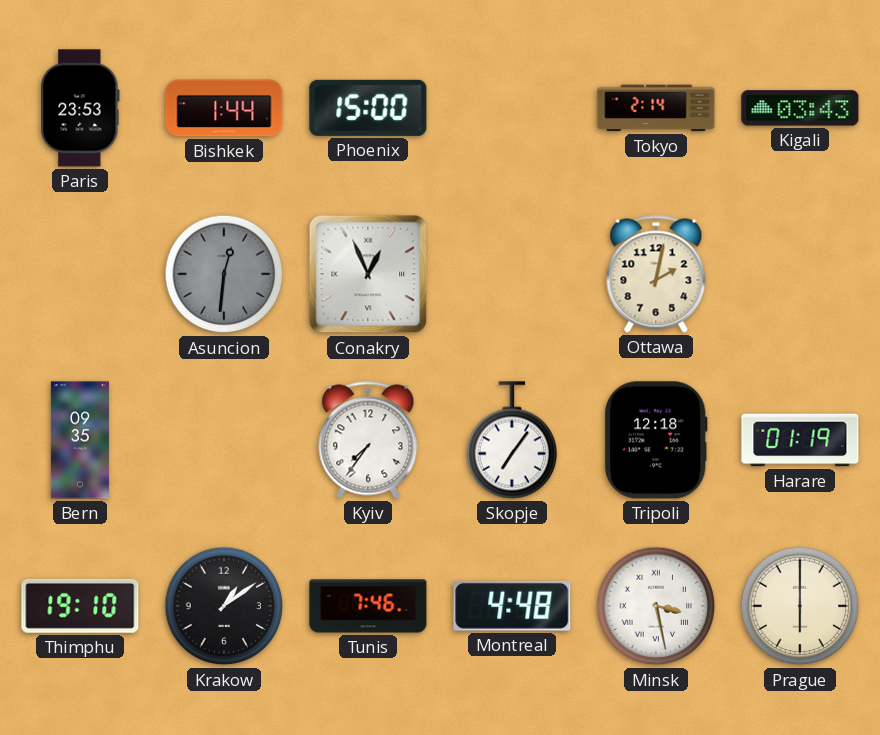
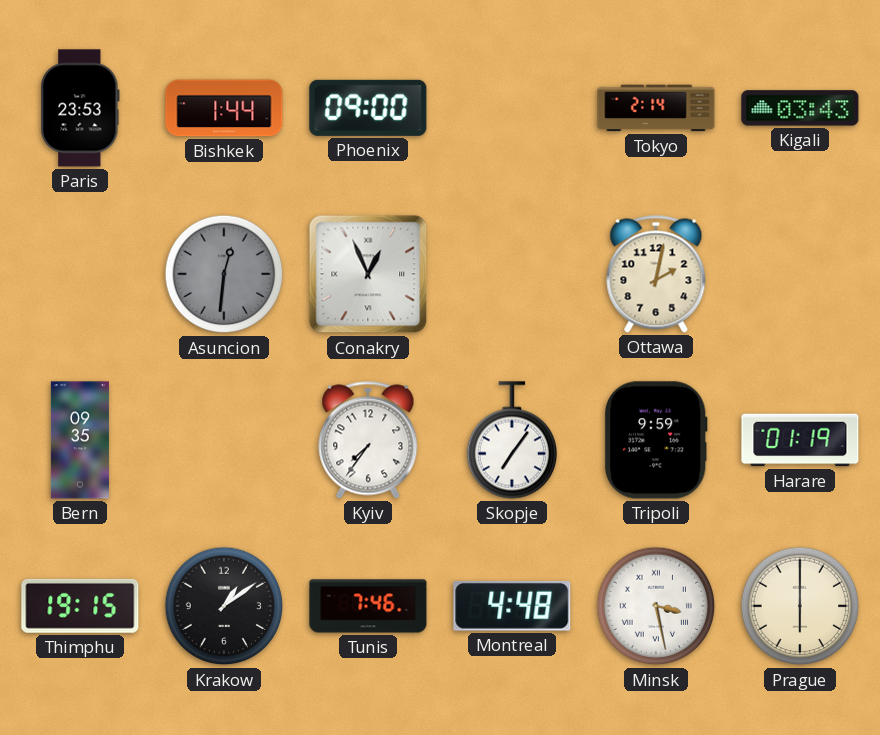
Phoenix: 15:00 -> 09:00
Tripoli: 12:18 -> 9:59
Thimphu: 19:10 -> 19:15
